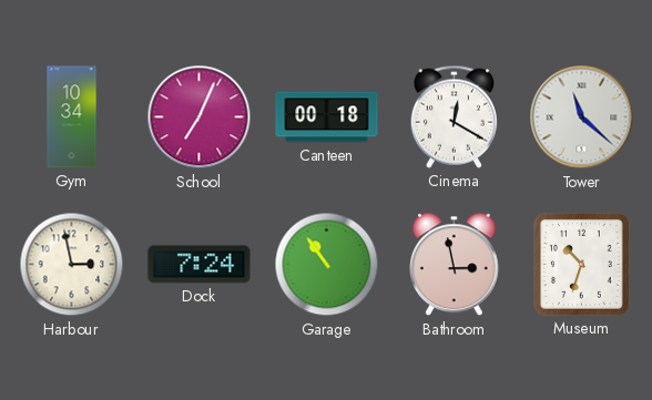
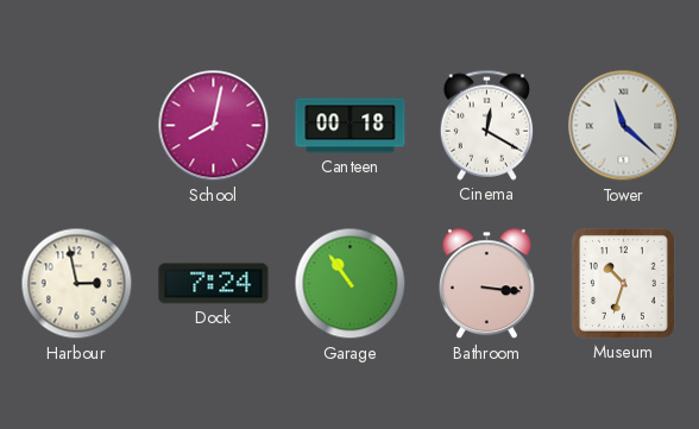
Gym: 10:34 -> none
School: 7:04 -> 8:02
Bathroom: 2:58 -> 3:16
